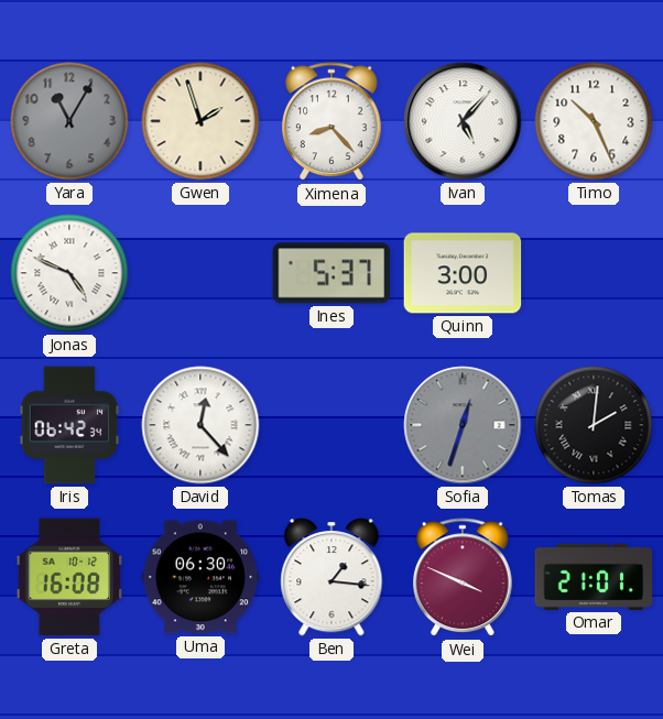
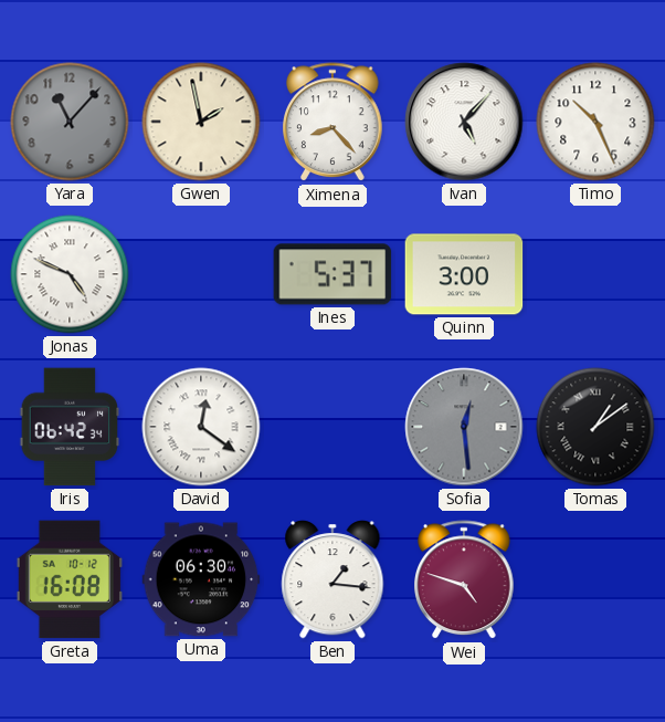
Yara: 11:05 -> 11:07
Gwen: 1:57 -> 1:58
David: 12:23 -> 12:21
Sofia: 12:33 -> 12:29
Tomas: 2:01 -> 1:09
Wei: 3:49 -> 4:48
Omar: 21:01 -> none
